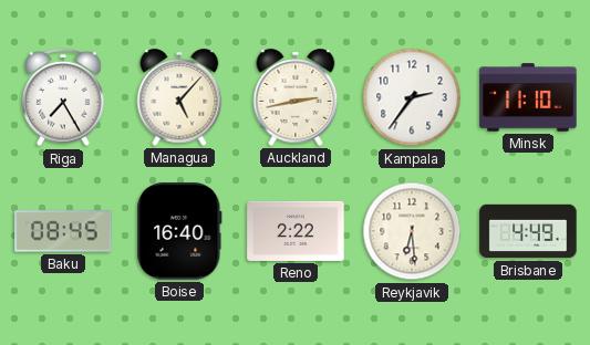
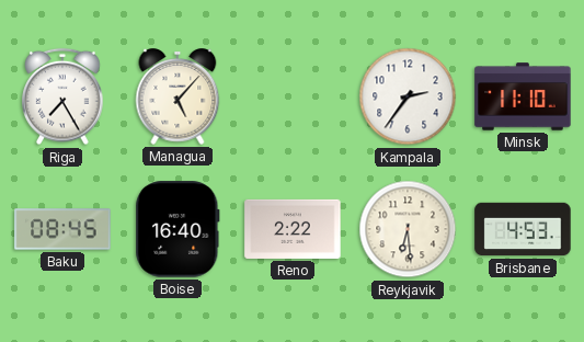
Auckland: 2:43 -> none
Brisbane: 4:49 -> 4:53
